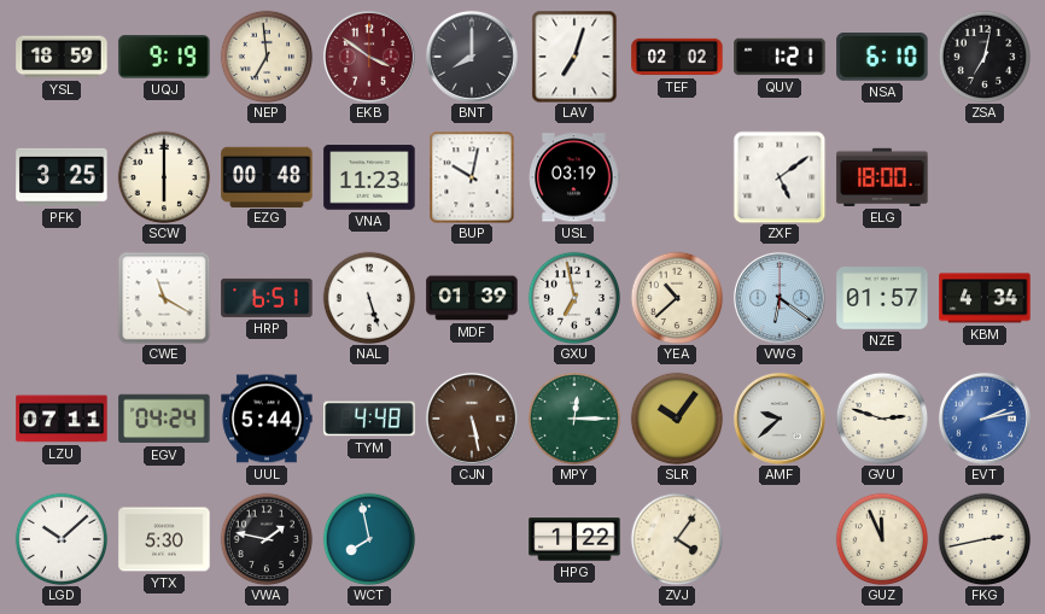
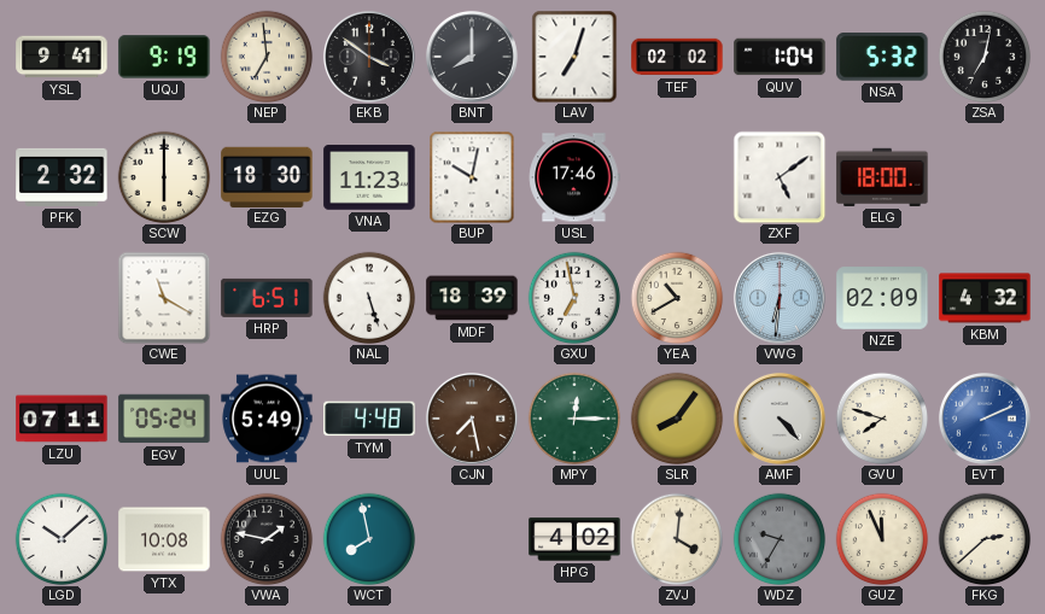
YSL: 18:59 -> 9:41
EKB dial: burgundy -> black
QUV: 1:21 -> 1:04
NSA: 6:10 -> 5:32
PFK: 3:25 -> 2:32
EZG: 00:48 -> 18:30
USL: 03:19 -> 17:46
MDF: 01:39 -> 18:39
YEA: 10:38 -> 10:40
VWG: 6:21 -> 6:31
NZE: 01:57 -> 02:09
KBM: 4:34 -> 4:32
EGV: 04:24 -> 05:24
UUL: 5:44 -> 5:49
CJN: 5:28 -> 7:28
SLR: 10:06 -> 8:06
AMF: 9:38 -> 4:23
GVU: 2:48 -> 7:48
EVT: 2:13 -> 2:11
YTX: 5:30 -> 10:08
HPG: 1:22 -> 4:02
ZVJ: 4:06 -> 4:01
WDZ: none -> 9:35
FKG: 2:43 -> 2:38
